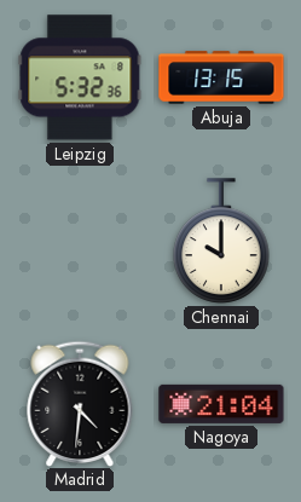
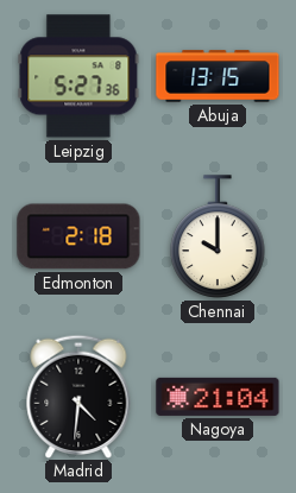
Leipzig: 5:32 -> 5:27
Edmonton: none -> 2:18
